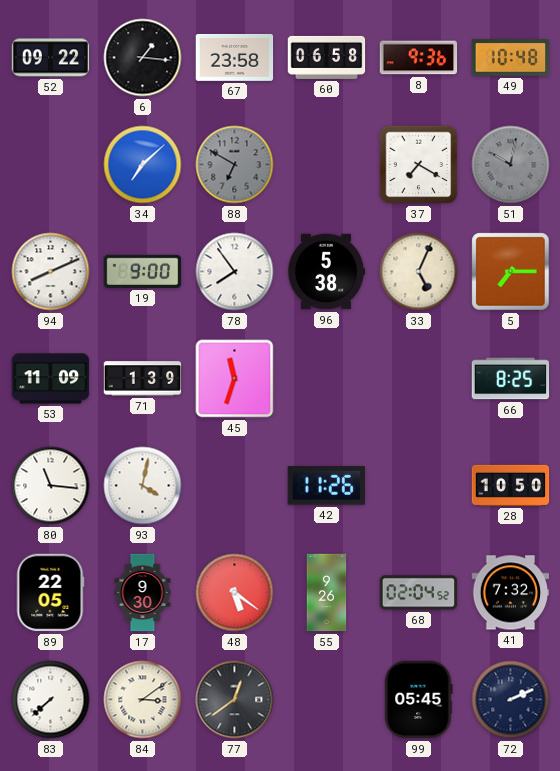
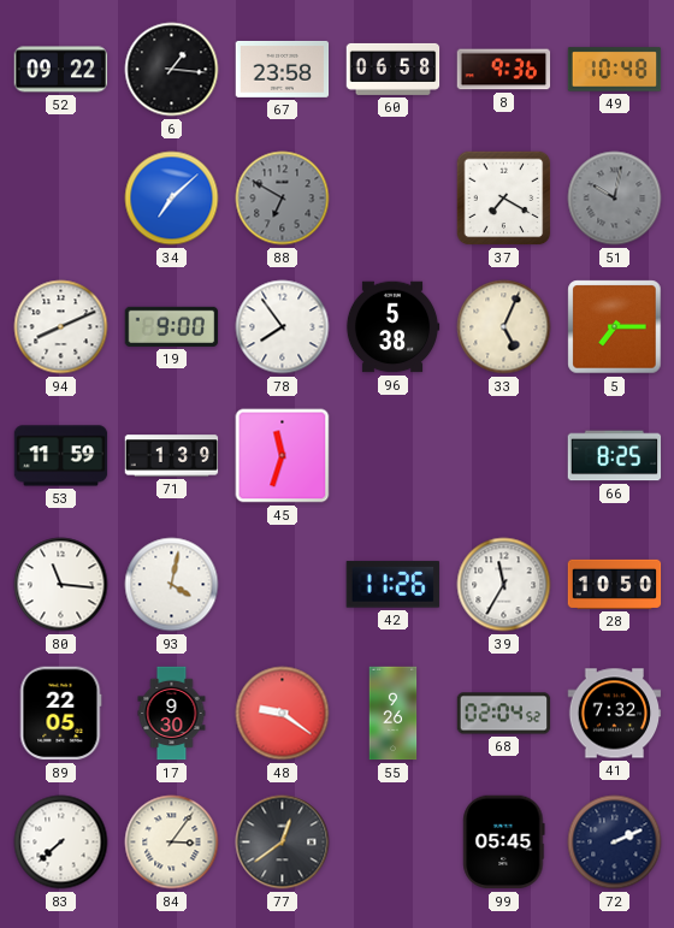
53: 11:09 -> 11:59
39: none -> 11:35
48: 5:21 -> 9:21
84: 3:09 -> 3:06
